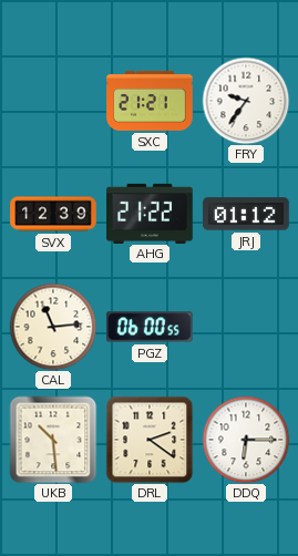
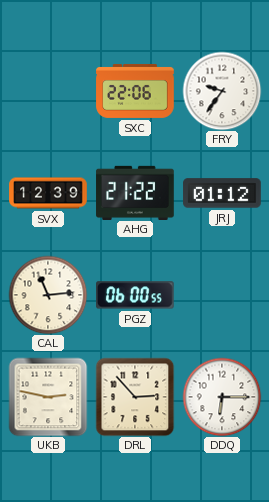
SXC: 21:21 -> 22:06
UKB: 10:29 -> 2:47
DRL: 2:21 -> 2:53
